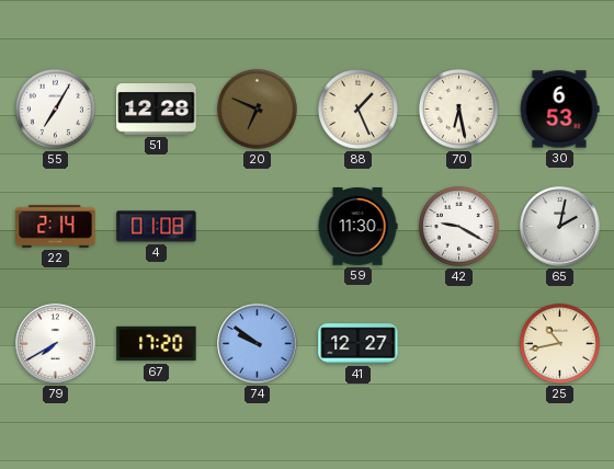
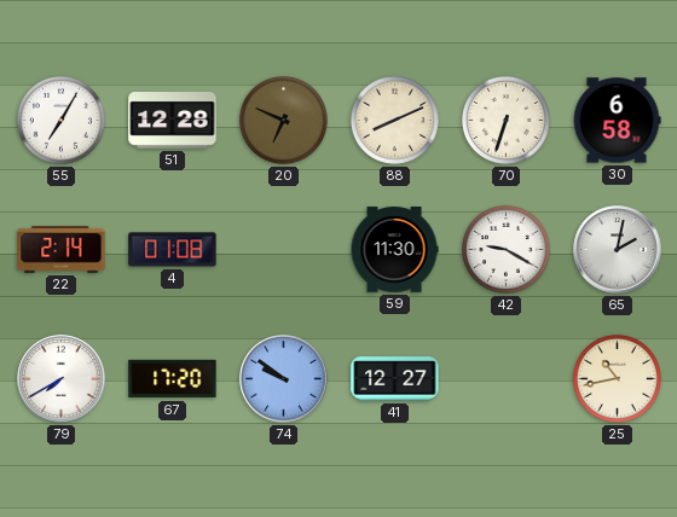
88: 1:26 -> 8:11
70: 6:28 -> 6:33
30: 6:53 -> 6:58
